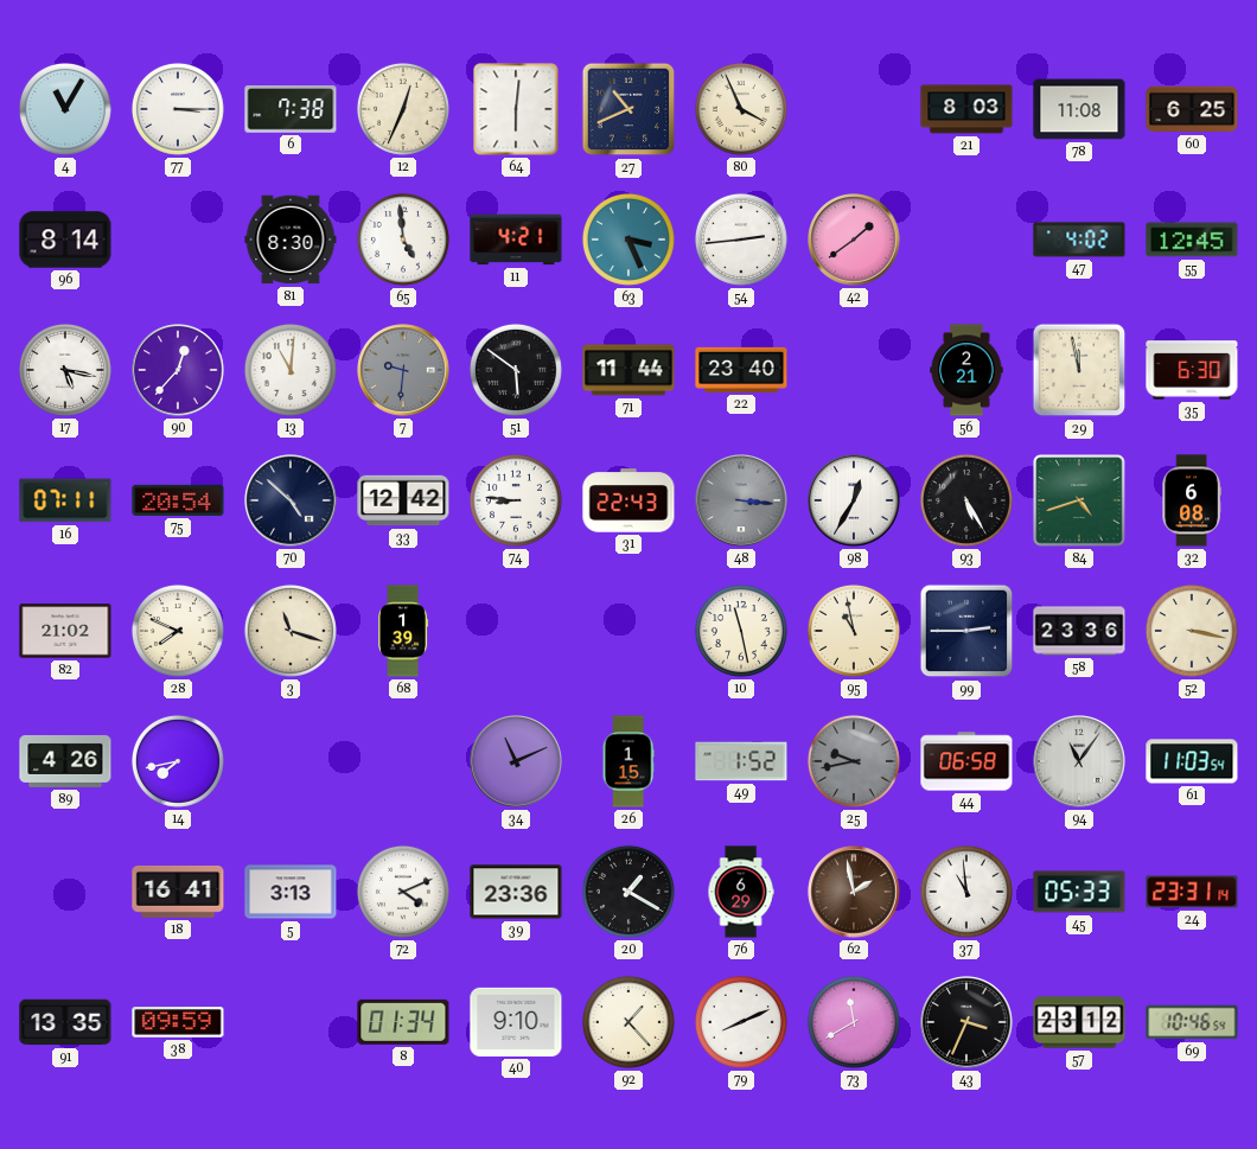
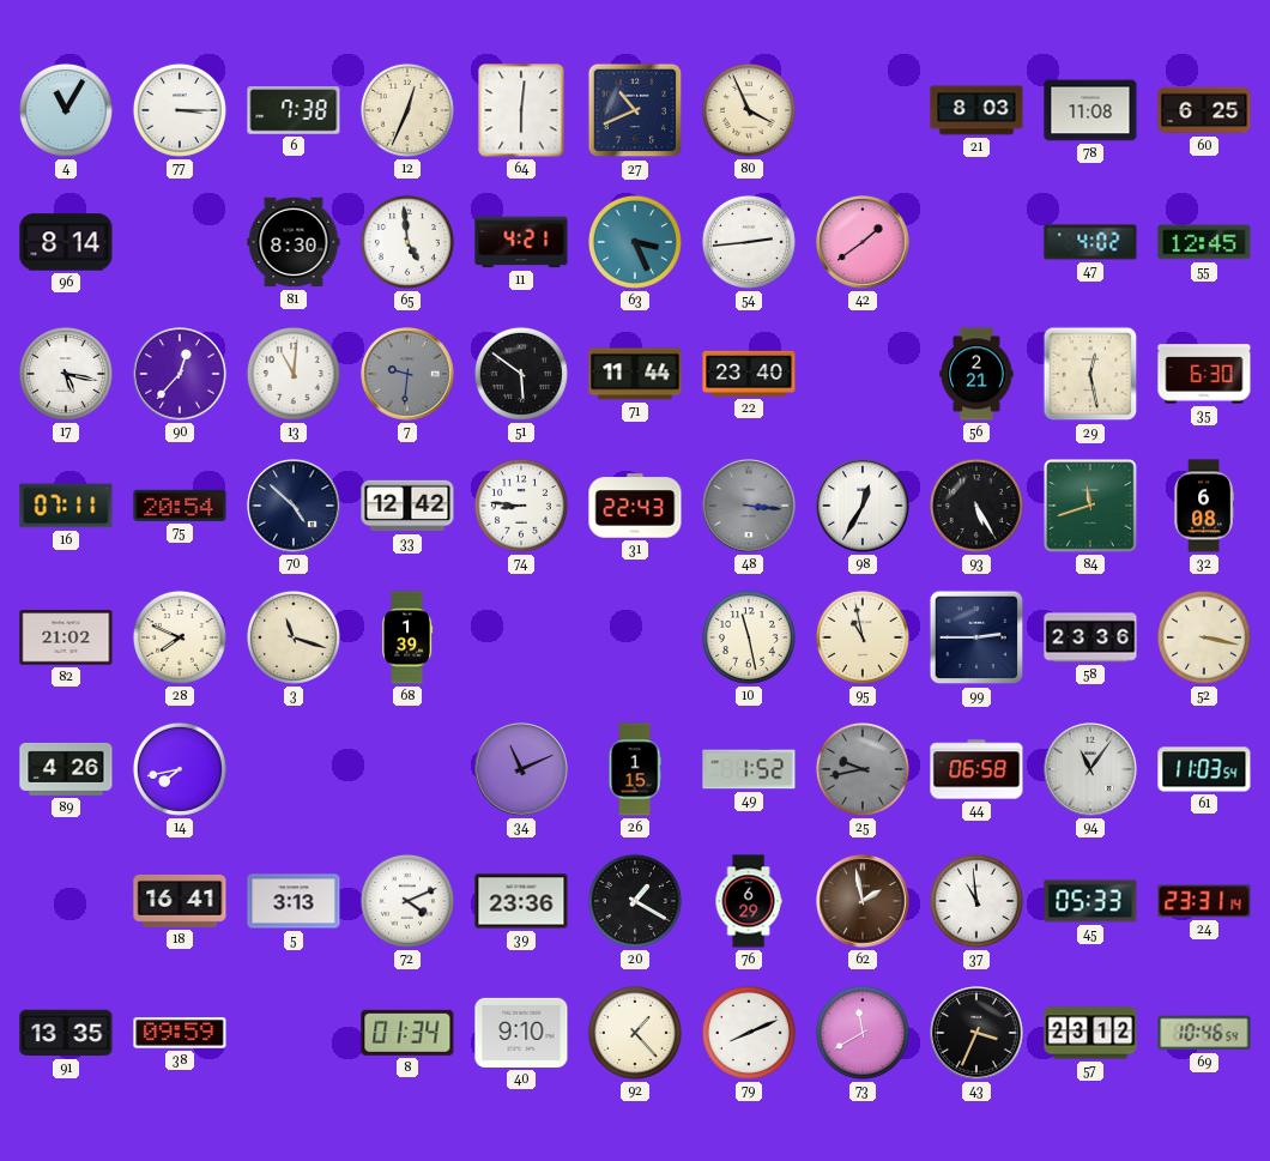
29: 11:58 -> 12:28
84: 4:42 -> 11:42
